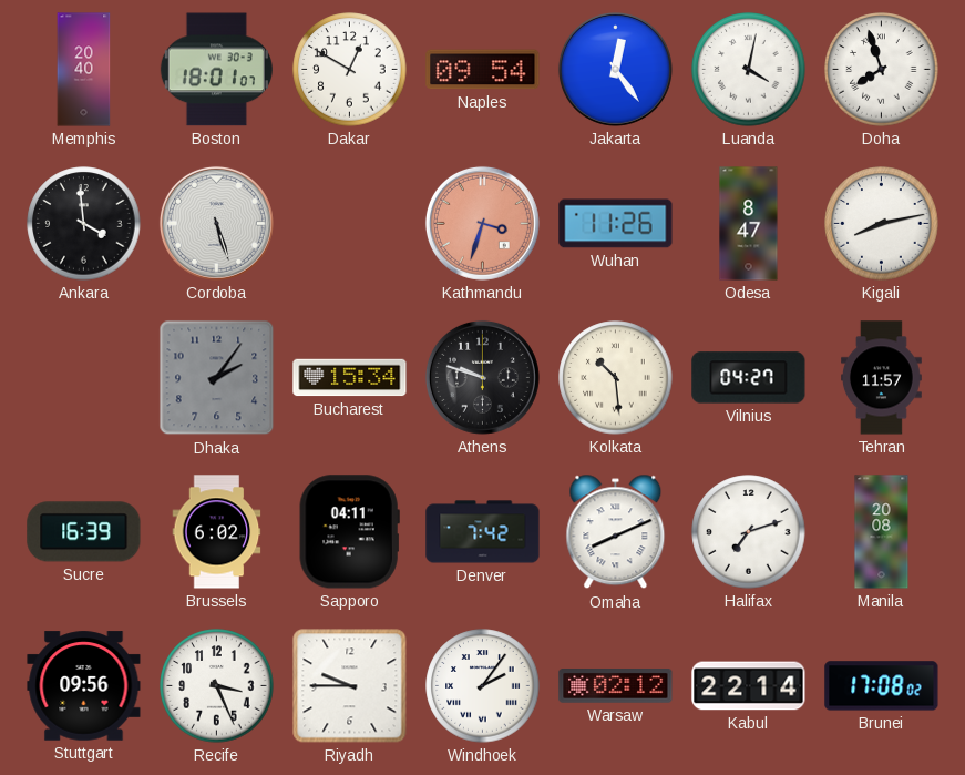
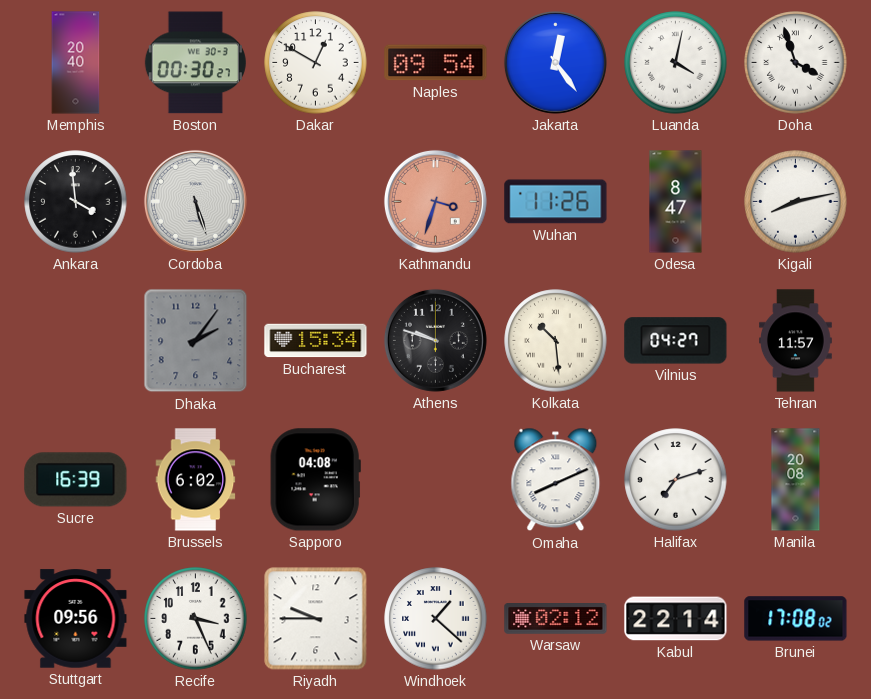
Boston: 18:01 -> 00:30
Doha: 7:57 -> 3:57
Sapporo: 04:11 -> 04:08
Denver: 7:42 -> none
Windhoek: 2:06 -> 1:22
